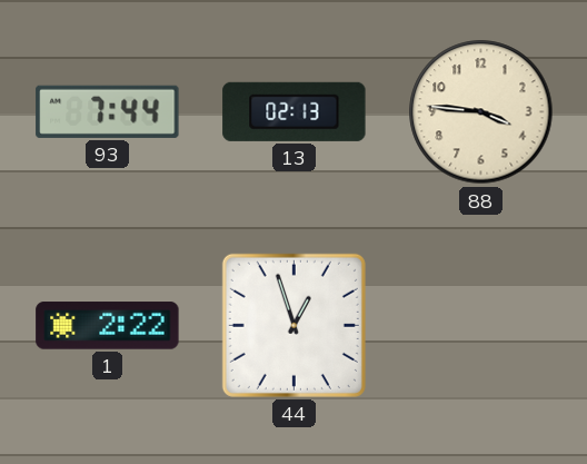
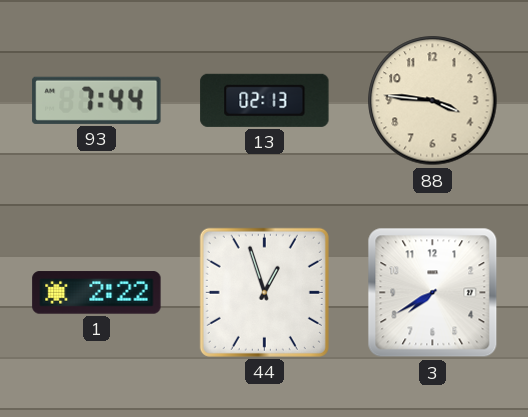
3: none -> 7:40
